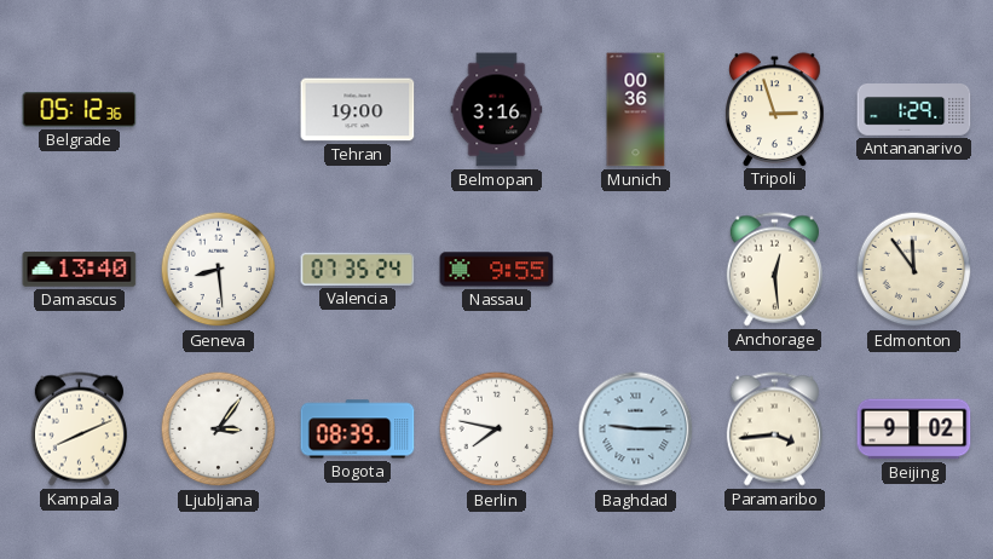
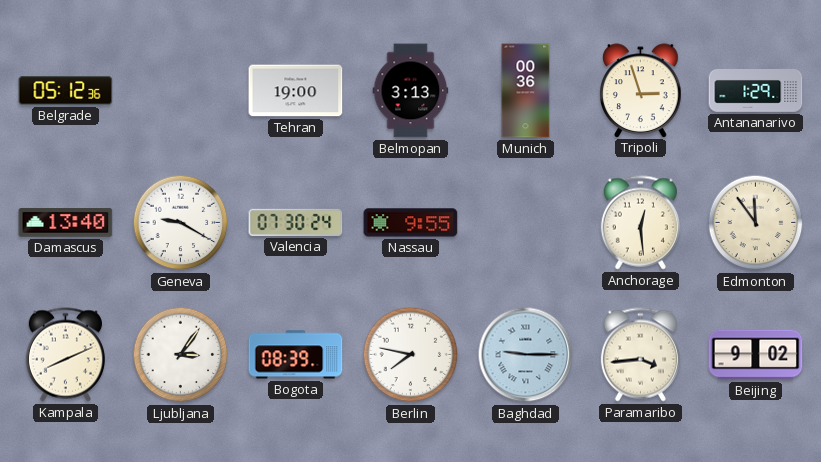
Belmopan: 3:16 -> 3:13
Geneva: 8:29 -> 9:20
Valencia: 07:35 -> 07:30
